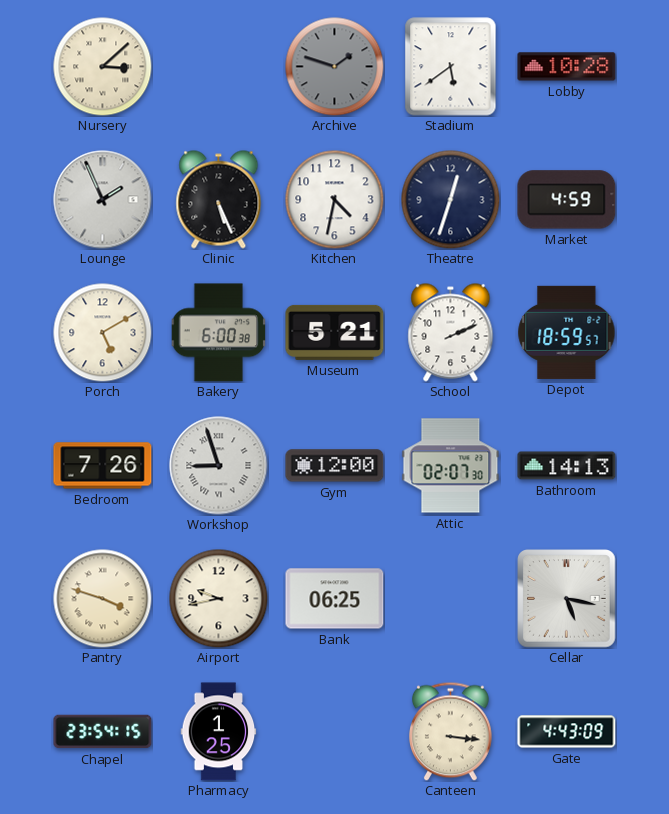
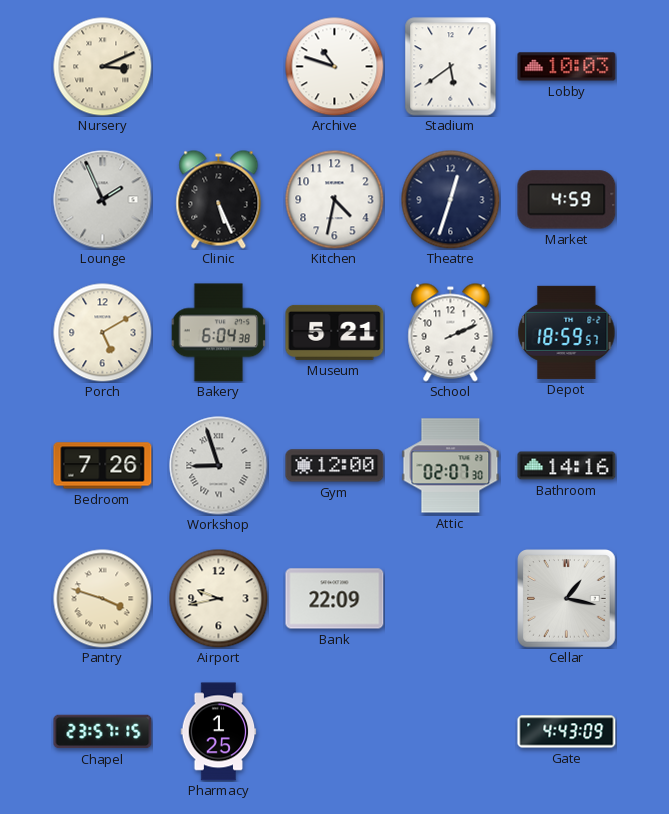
Nursery: 3:08 -> 3:11
Archive: 1:48 -> 10:48
Archive dial: grey -> white
Lobby: 10:28 -> 10:03
Bakery: 6:00 -> 6:04
Bathroom: 14:13 -> 14:16
Bank: 06:25 -> 22:09
Cellar: 5:17 -> 1:17
Chapel: 23:54 -> 23:57
Canteen: 3:16 -> none
